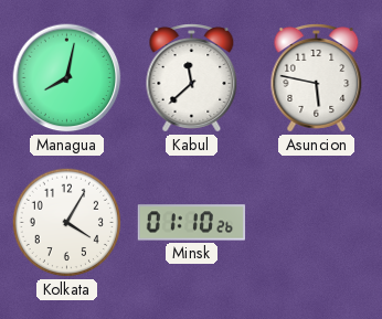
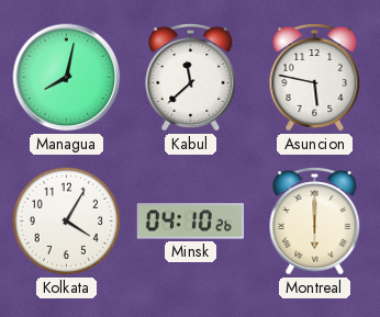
Minsk: 01:10 -> 04:10
Montreal: none -> 6:00
